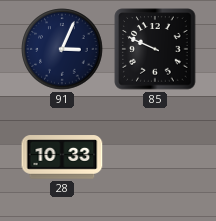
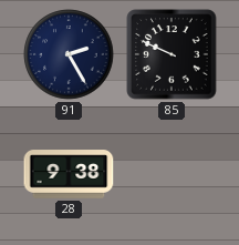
91: 3:04 -> 2:25
28: 10:33 -> 9:38
